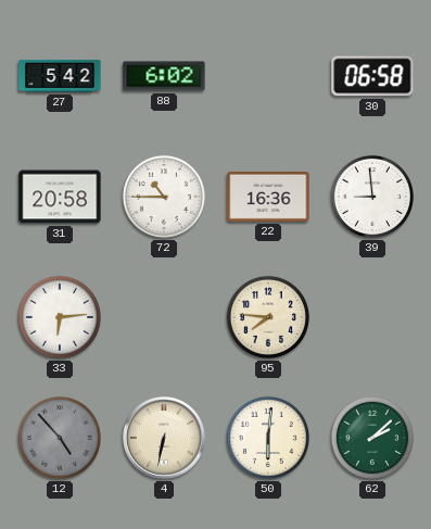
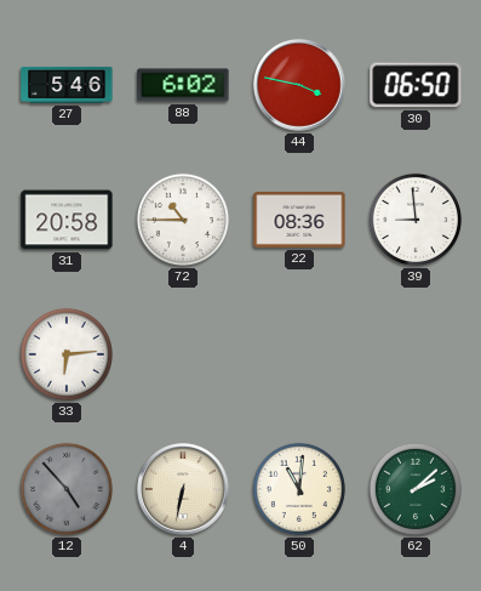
27: 5:42 -> 5:46
44: none -> 3:47
30: 06:58 -> 06:50
22: 16:36 -> 08:36
95: 7:46 -> none
50: 6:01 -> 11:01
